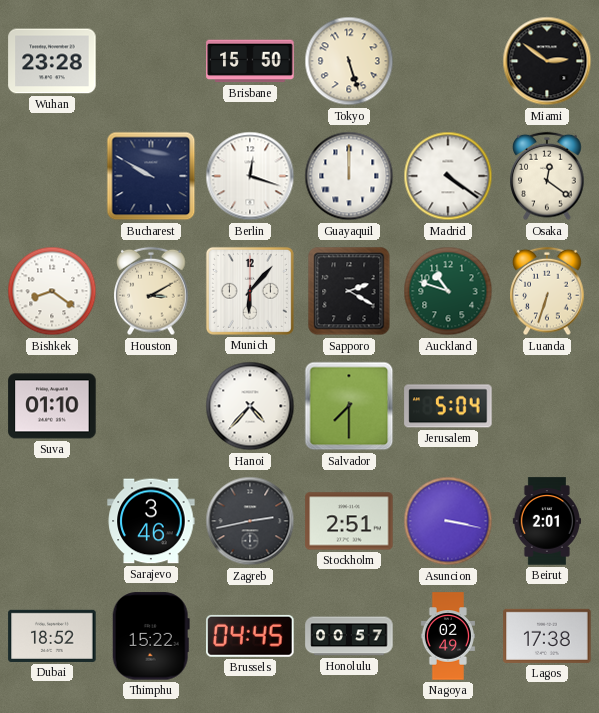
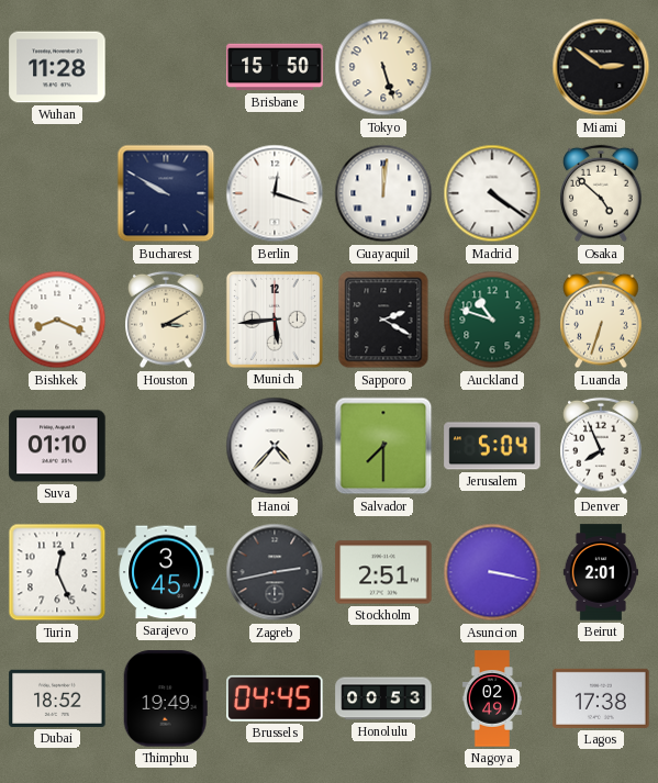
Wuhan: 23:28 -> 11:28
Guayaquil: 12:00 -> 12:01
Osaka: 12:21 -> 4:52
Bishkek: 8:21 -> 8:19
Munich: 6:07 -> 5:44
Denver: none -> 7:56
Turin: none -> 12:26
Sarajevo: 3:46 -> 3:45
Thimphu: 15:22 -> 19:49
Honolulu: 00:57 -> 00:53
